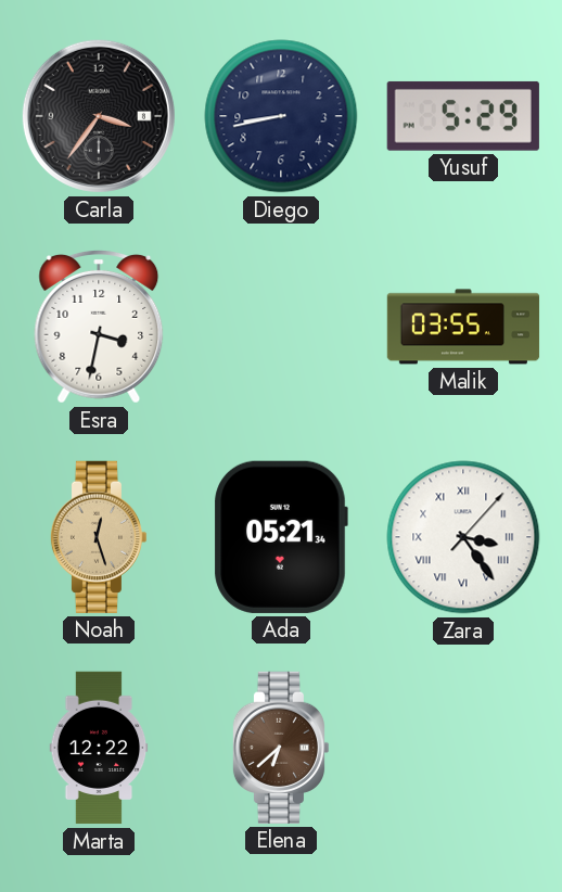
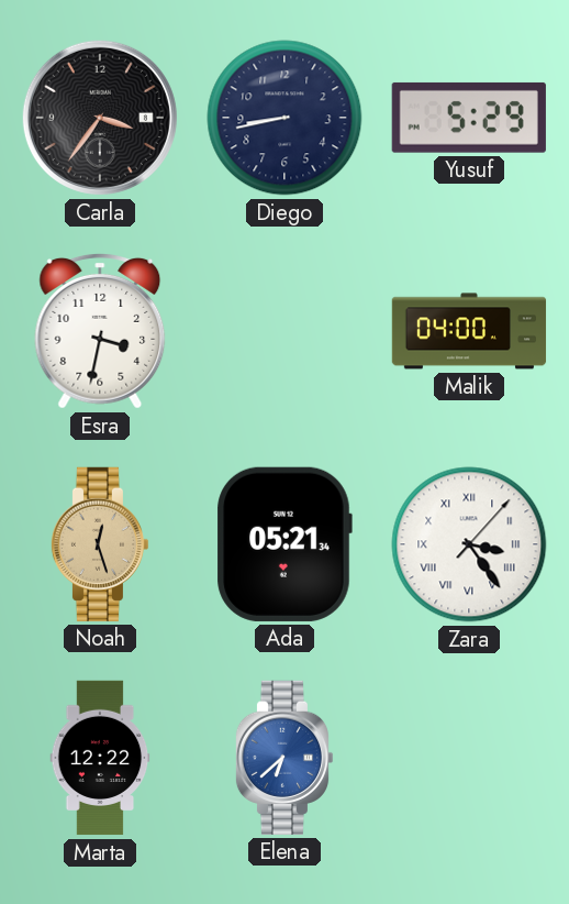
Malik: 03:55 -> 04:00
Elena dial: brown -> blue
